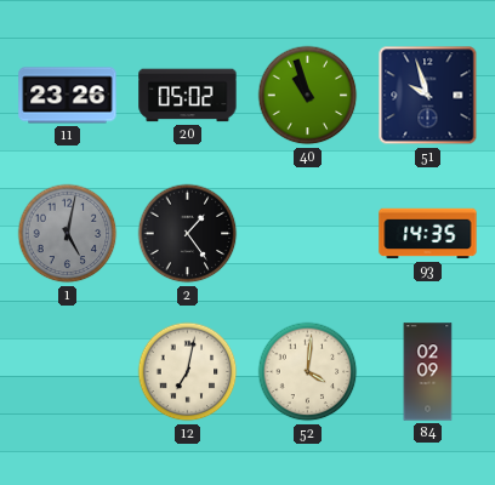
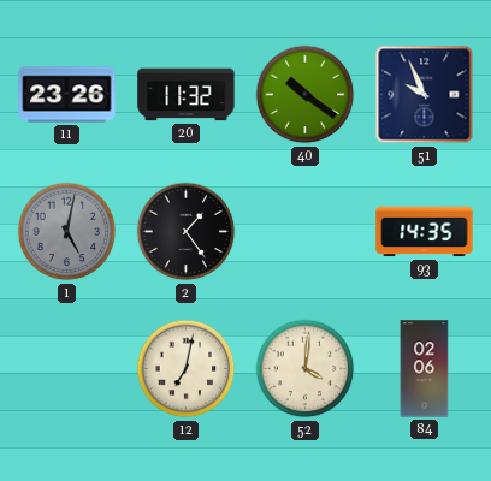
20: 05:02 -> 11:32
40: 10:57 -> 10:21
51: 9:57 -> 9:56
84: 02:09 -> 02:06
